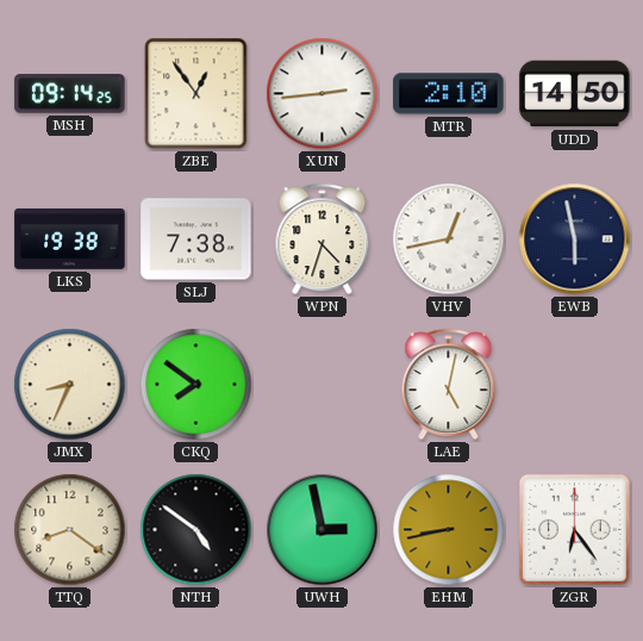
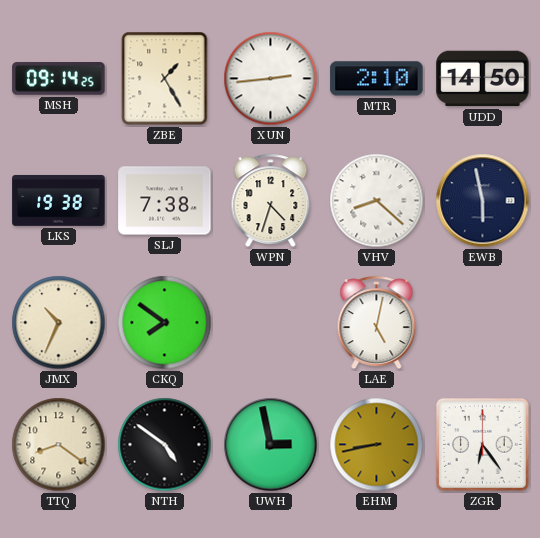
ZBE: 12:54 -> 1:25
VHV: 12:43 -> 8:22
JMX: 8:34 -> 10:34
